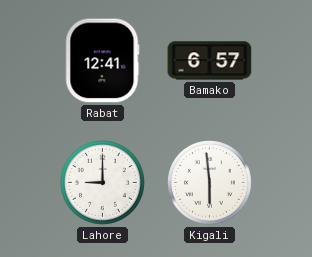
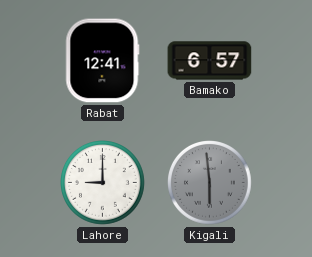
Kigali dial: white -> grey
